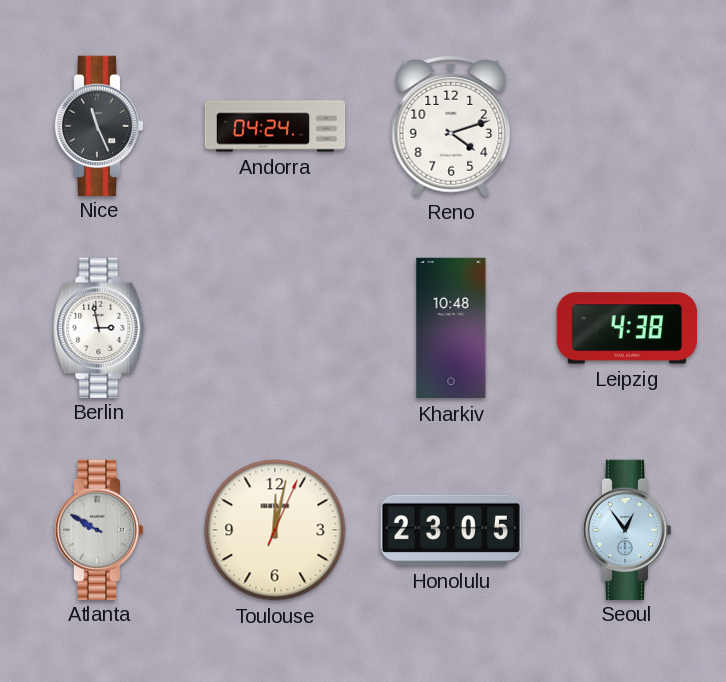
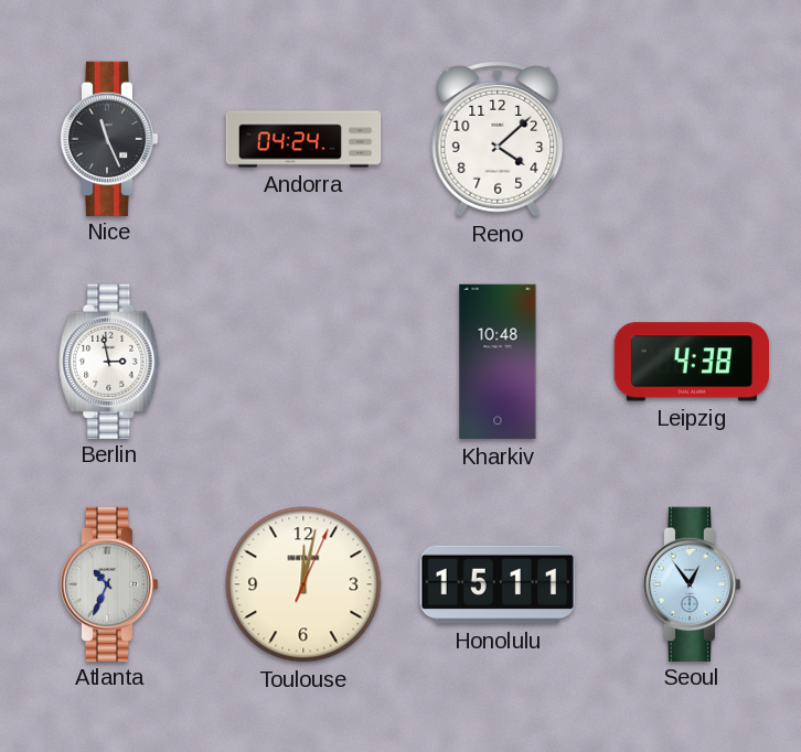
Reno: 4:12 -> 4:08
Atlanta: 9:50 -> 10:34
Honolulu: 23:05 -> 15:11
